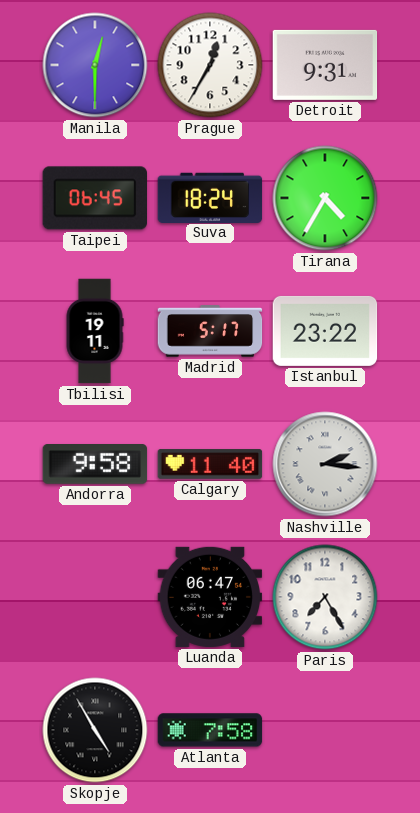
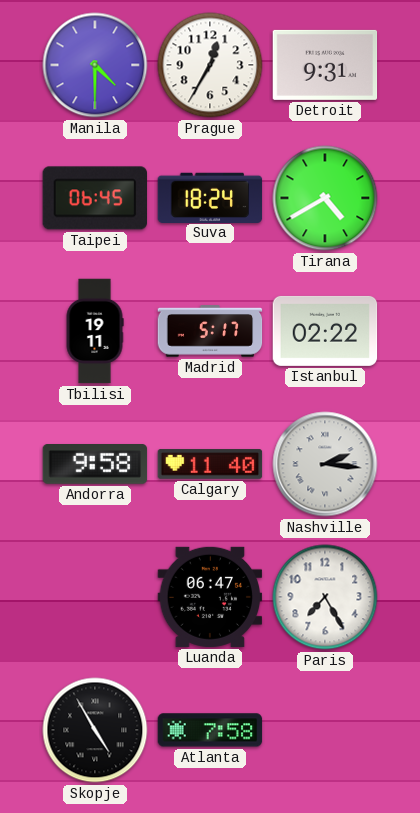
Manila: 12:30 -> 4:30
Tirana: 4:35 -> 4:40
Istanbul: 23:22 -> 02:22
